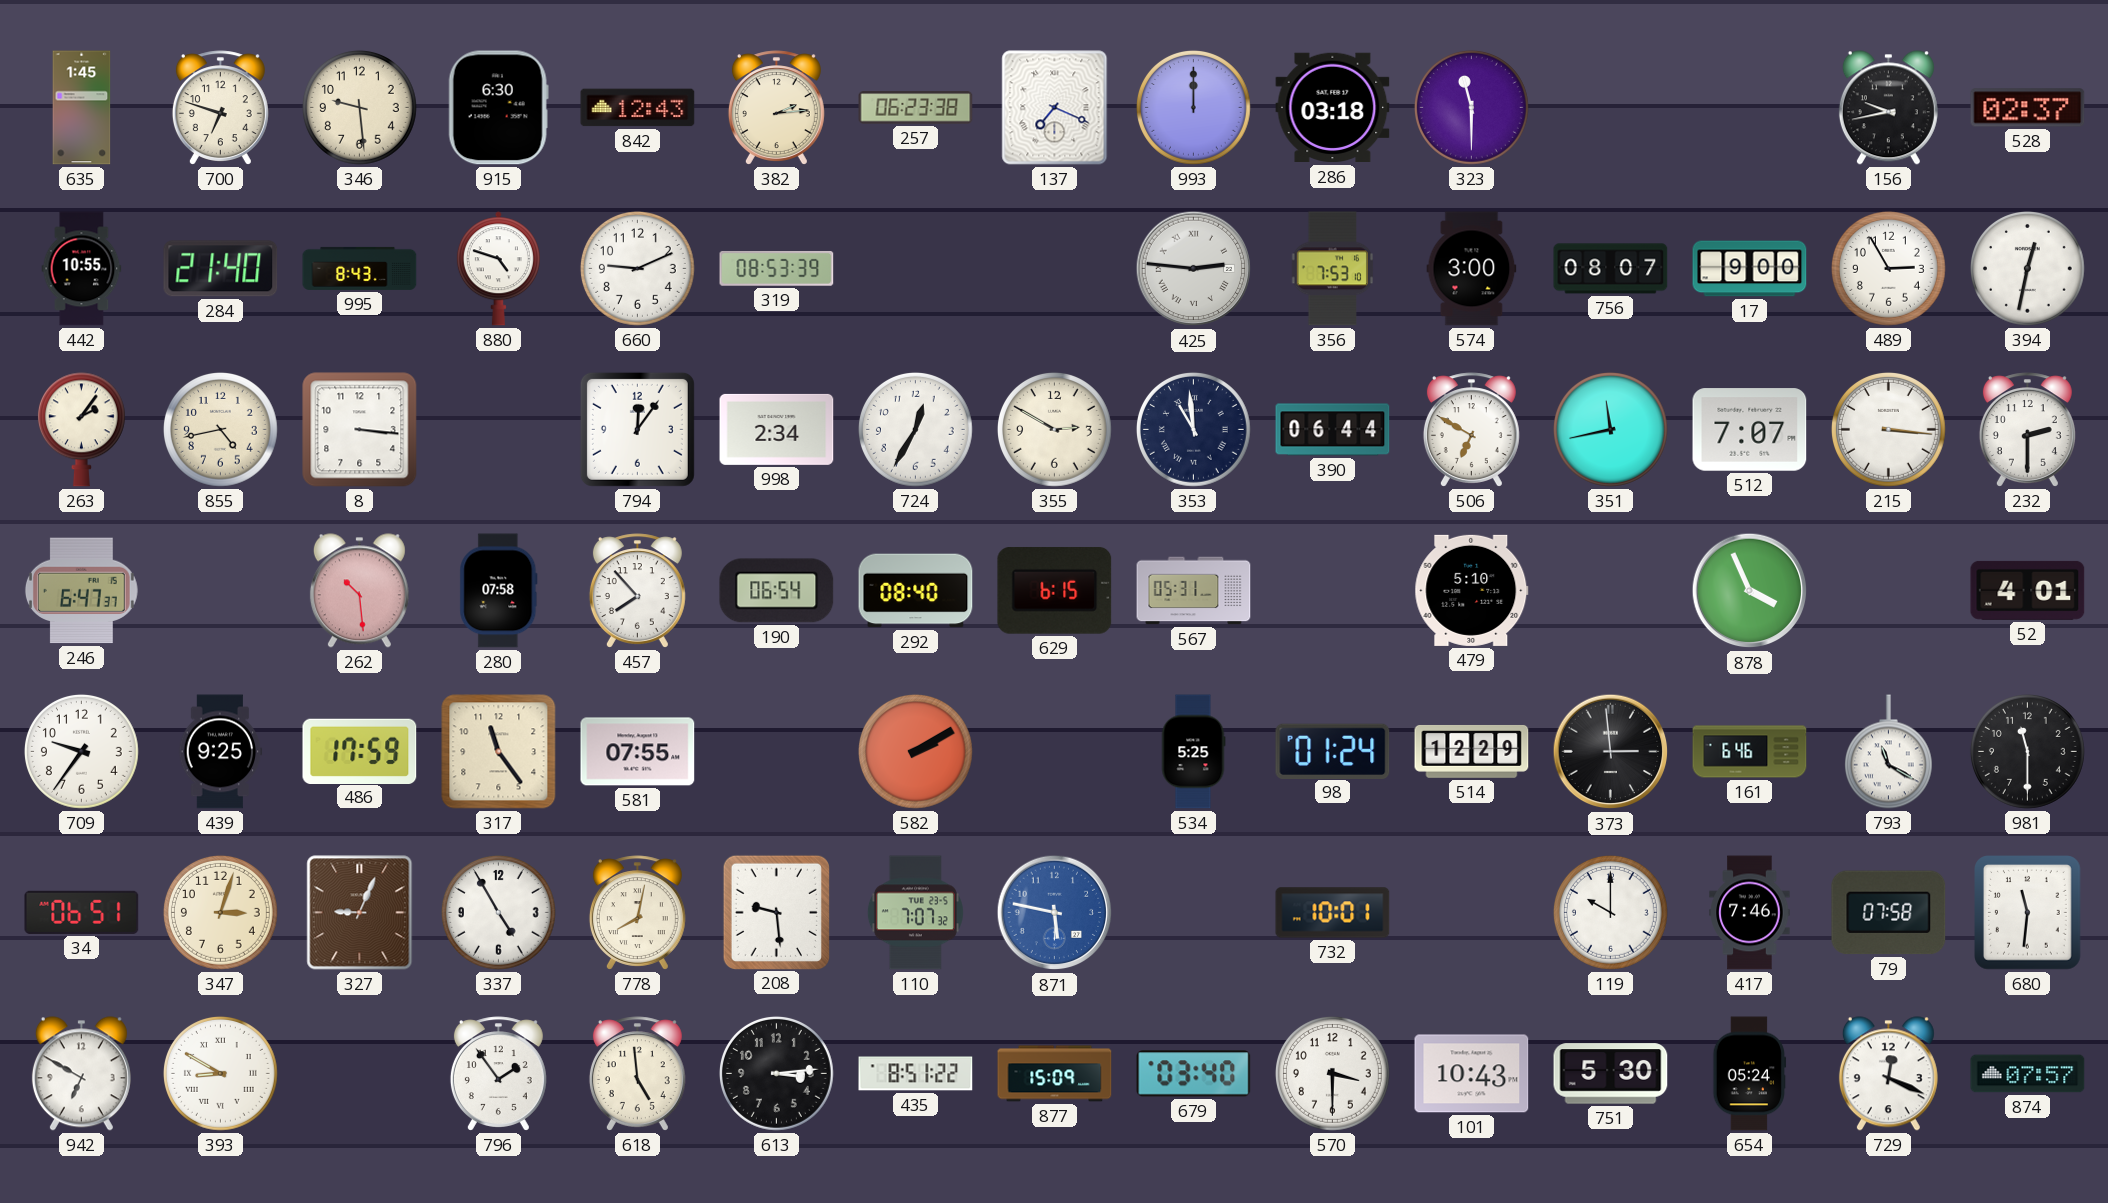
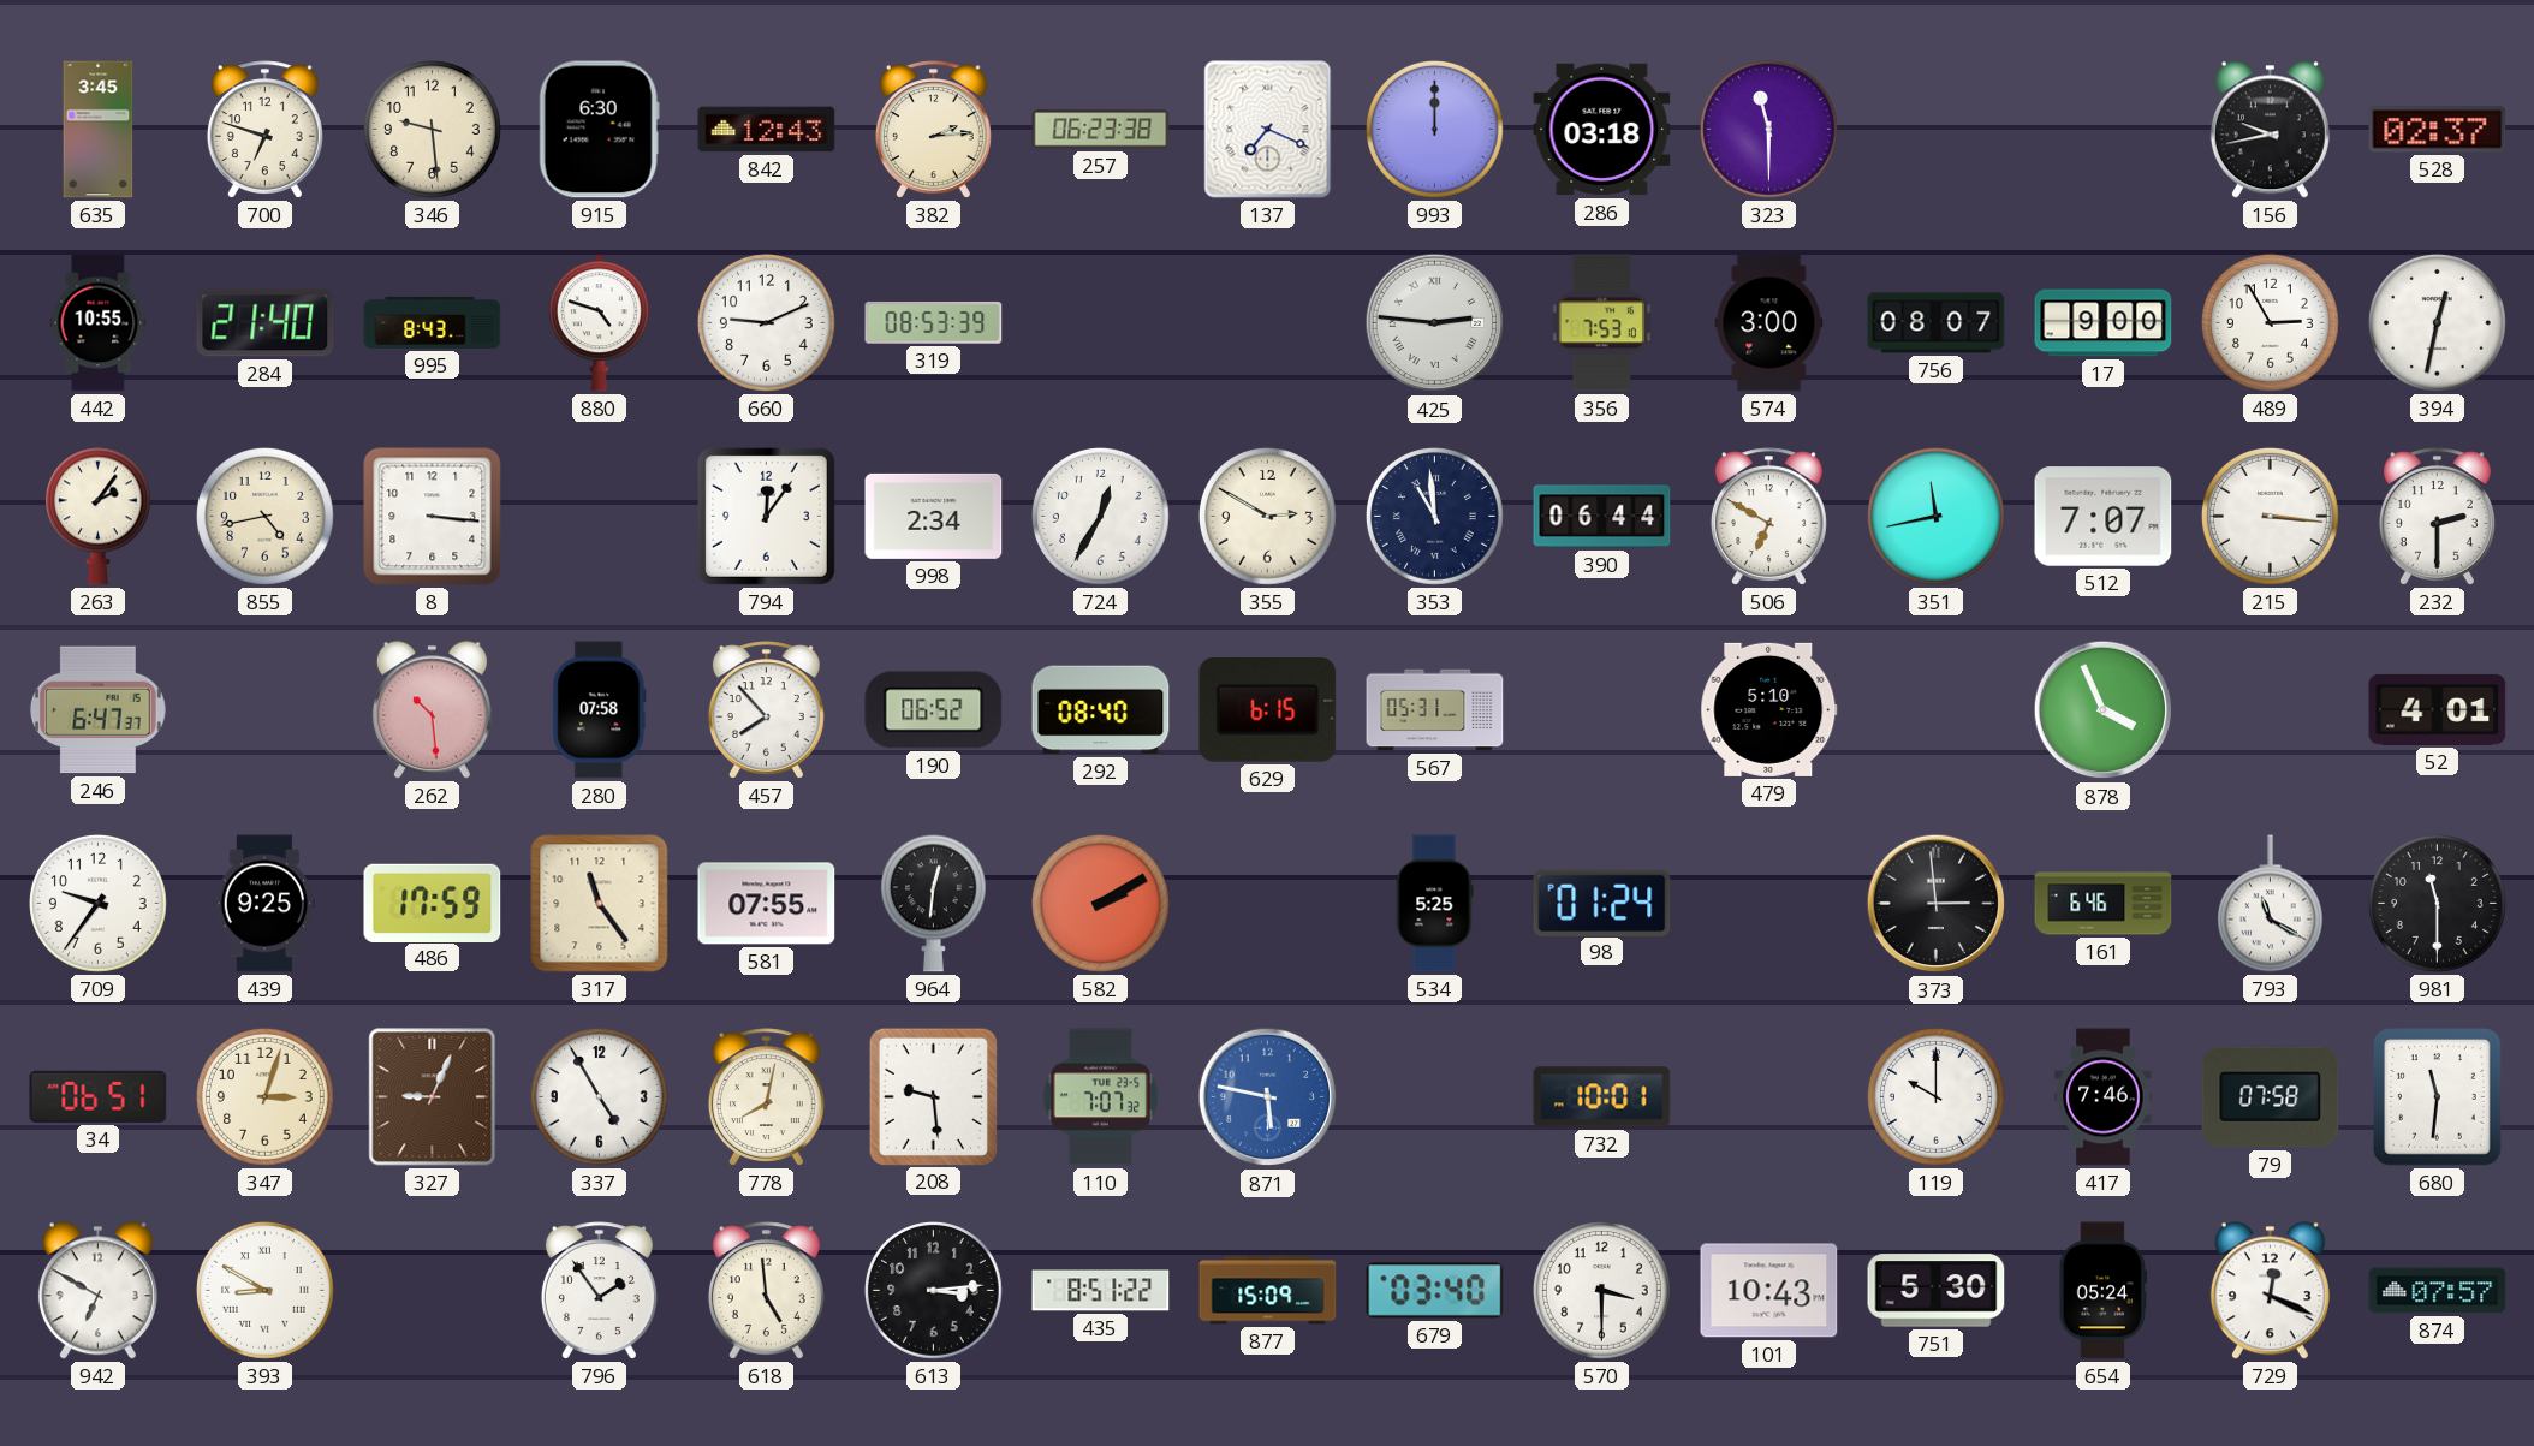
635: 1:45 -> 3:45
190: 06:54 -> 06:52
964: none -> 12:31
514: 12:29 -> none
